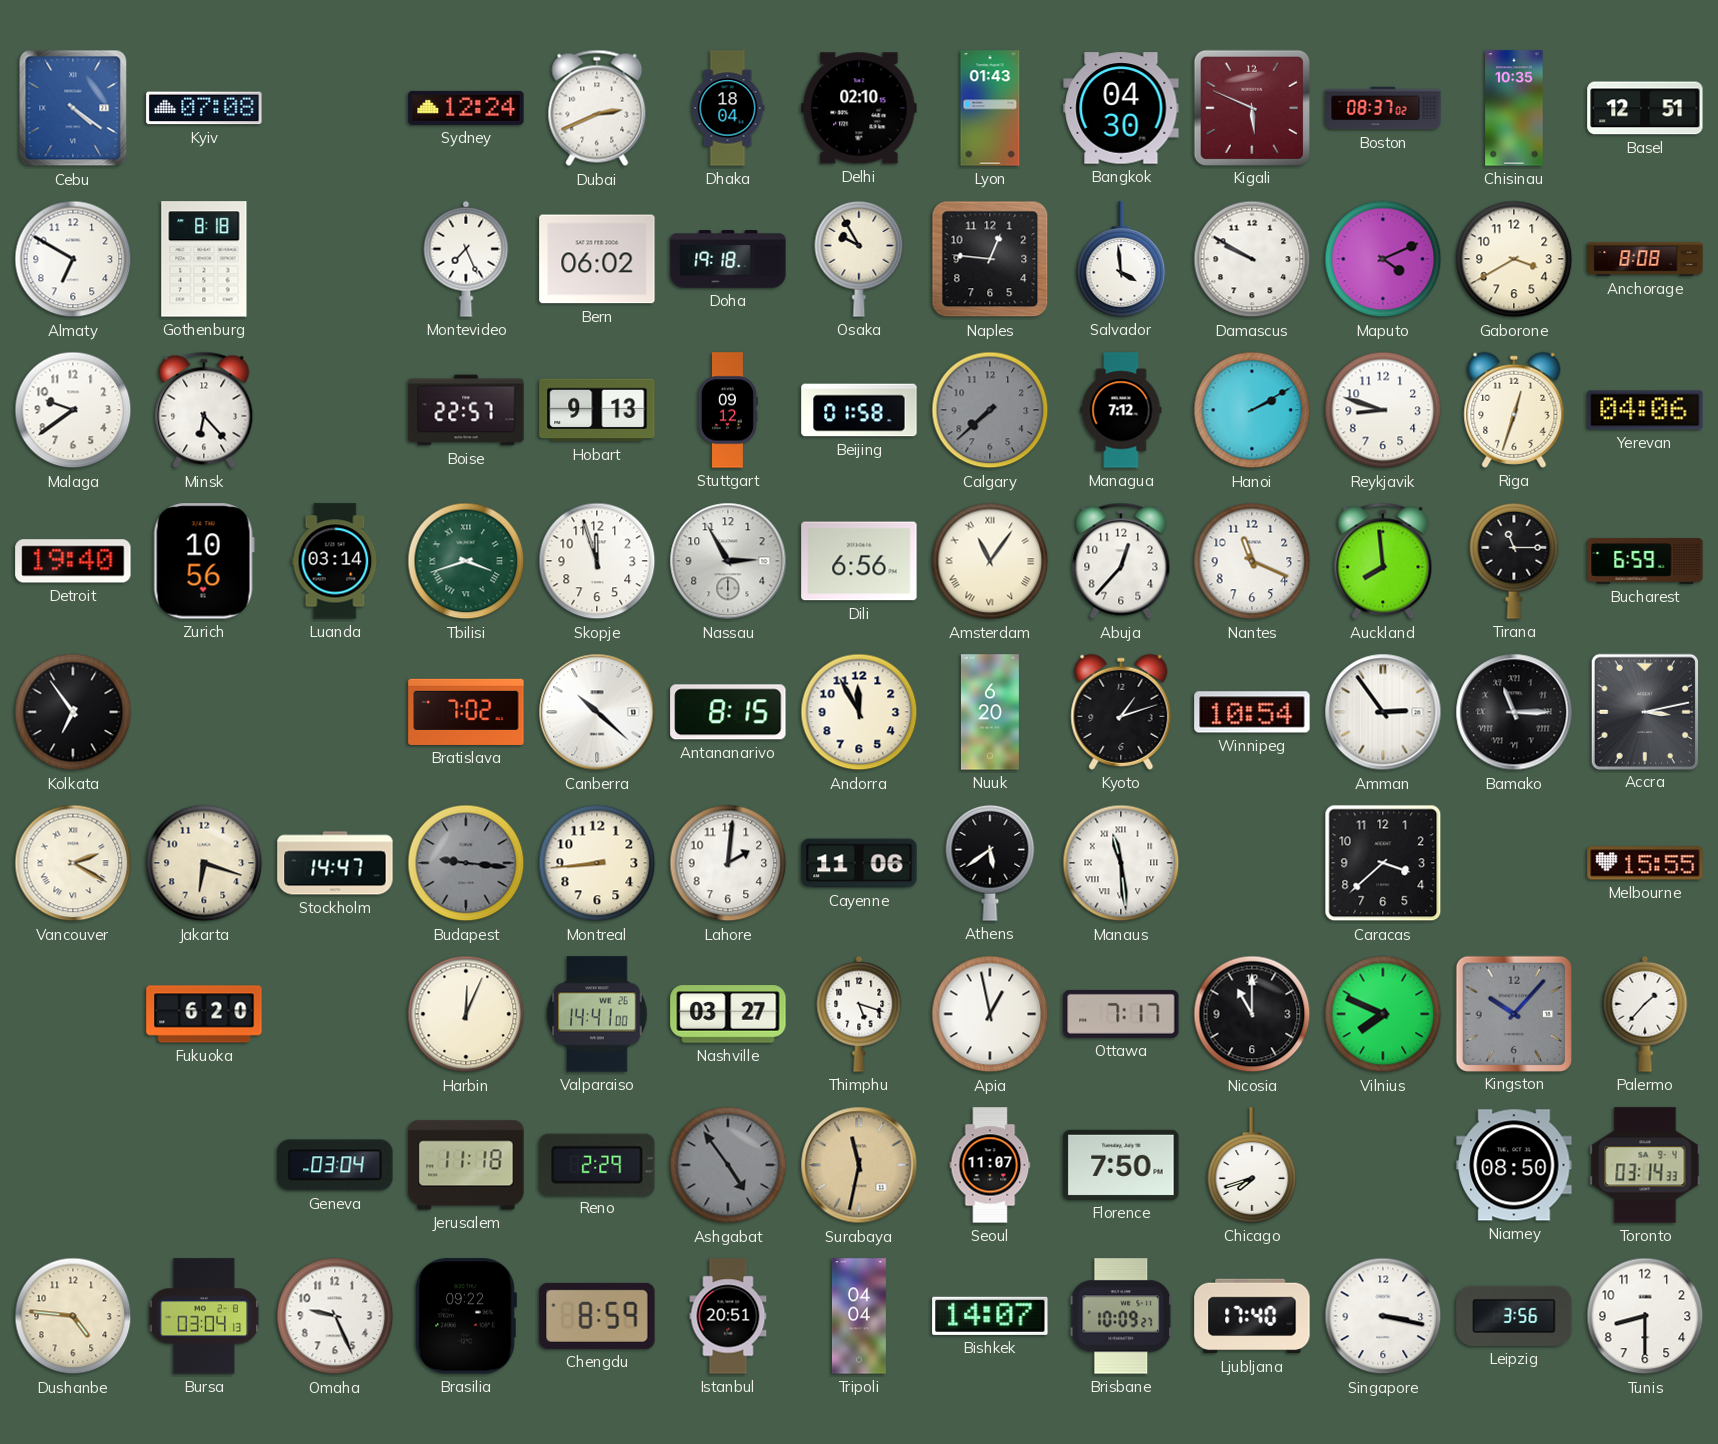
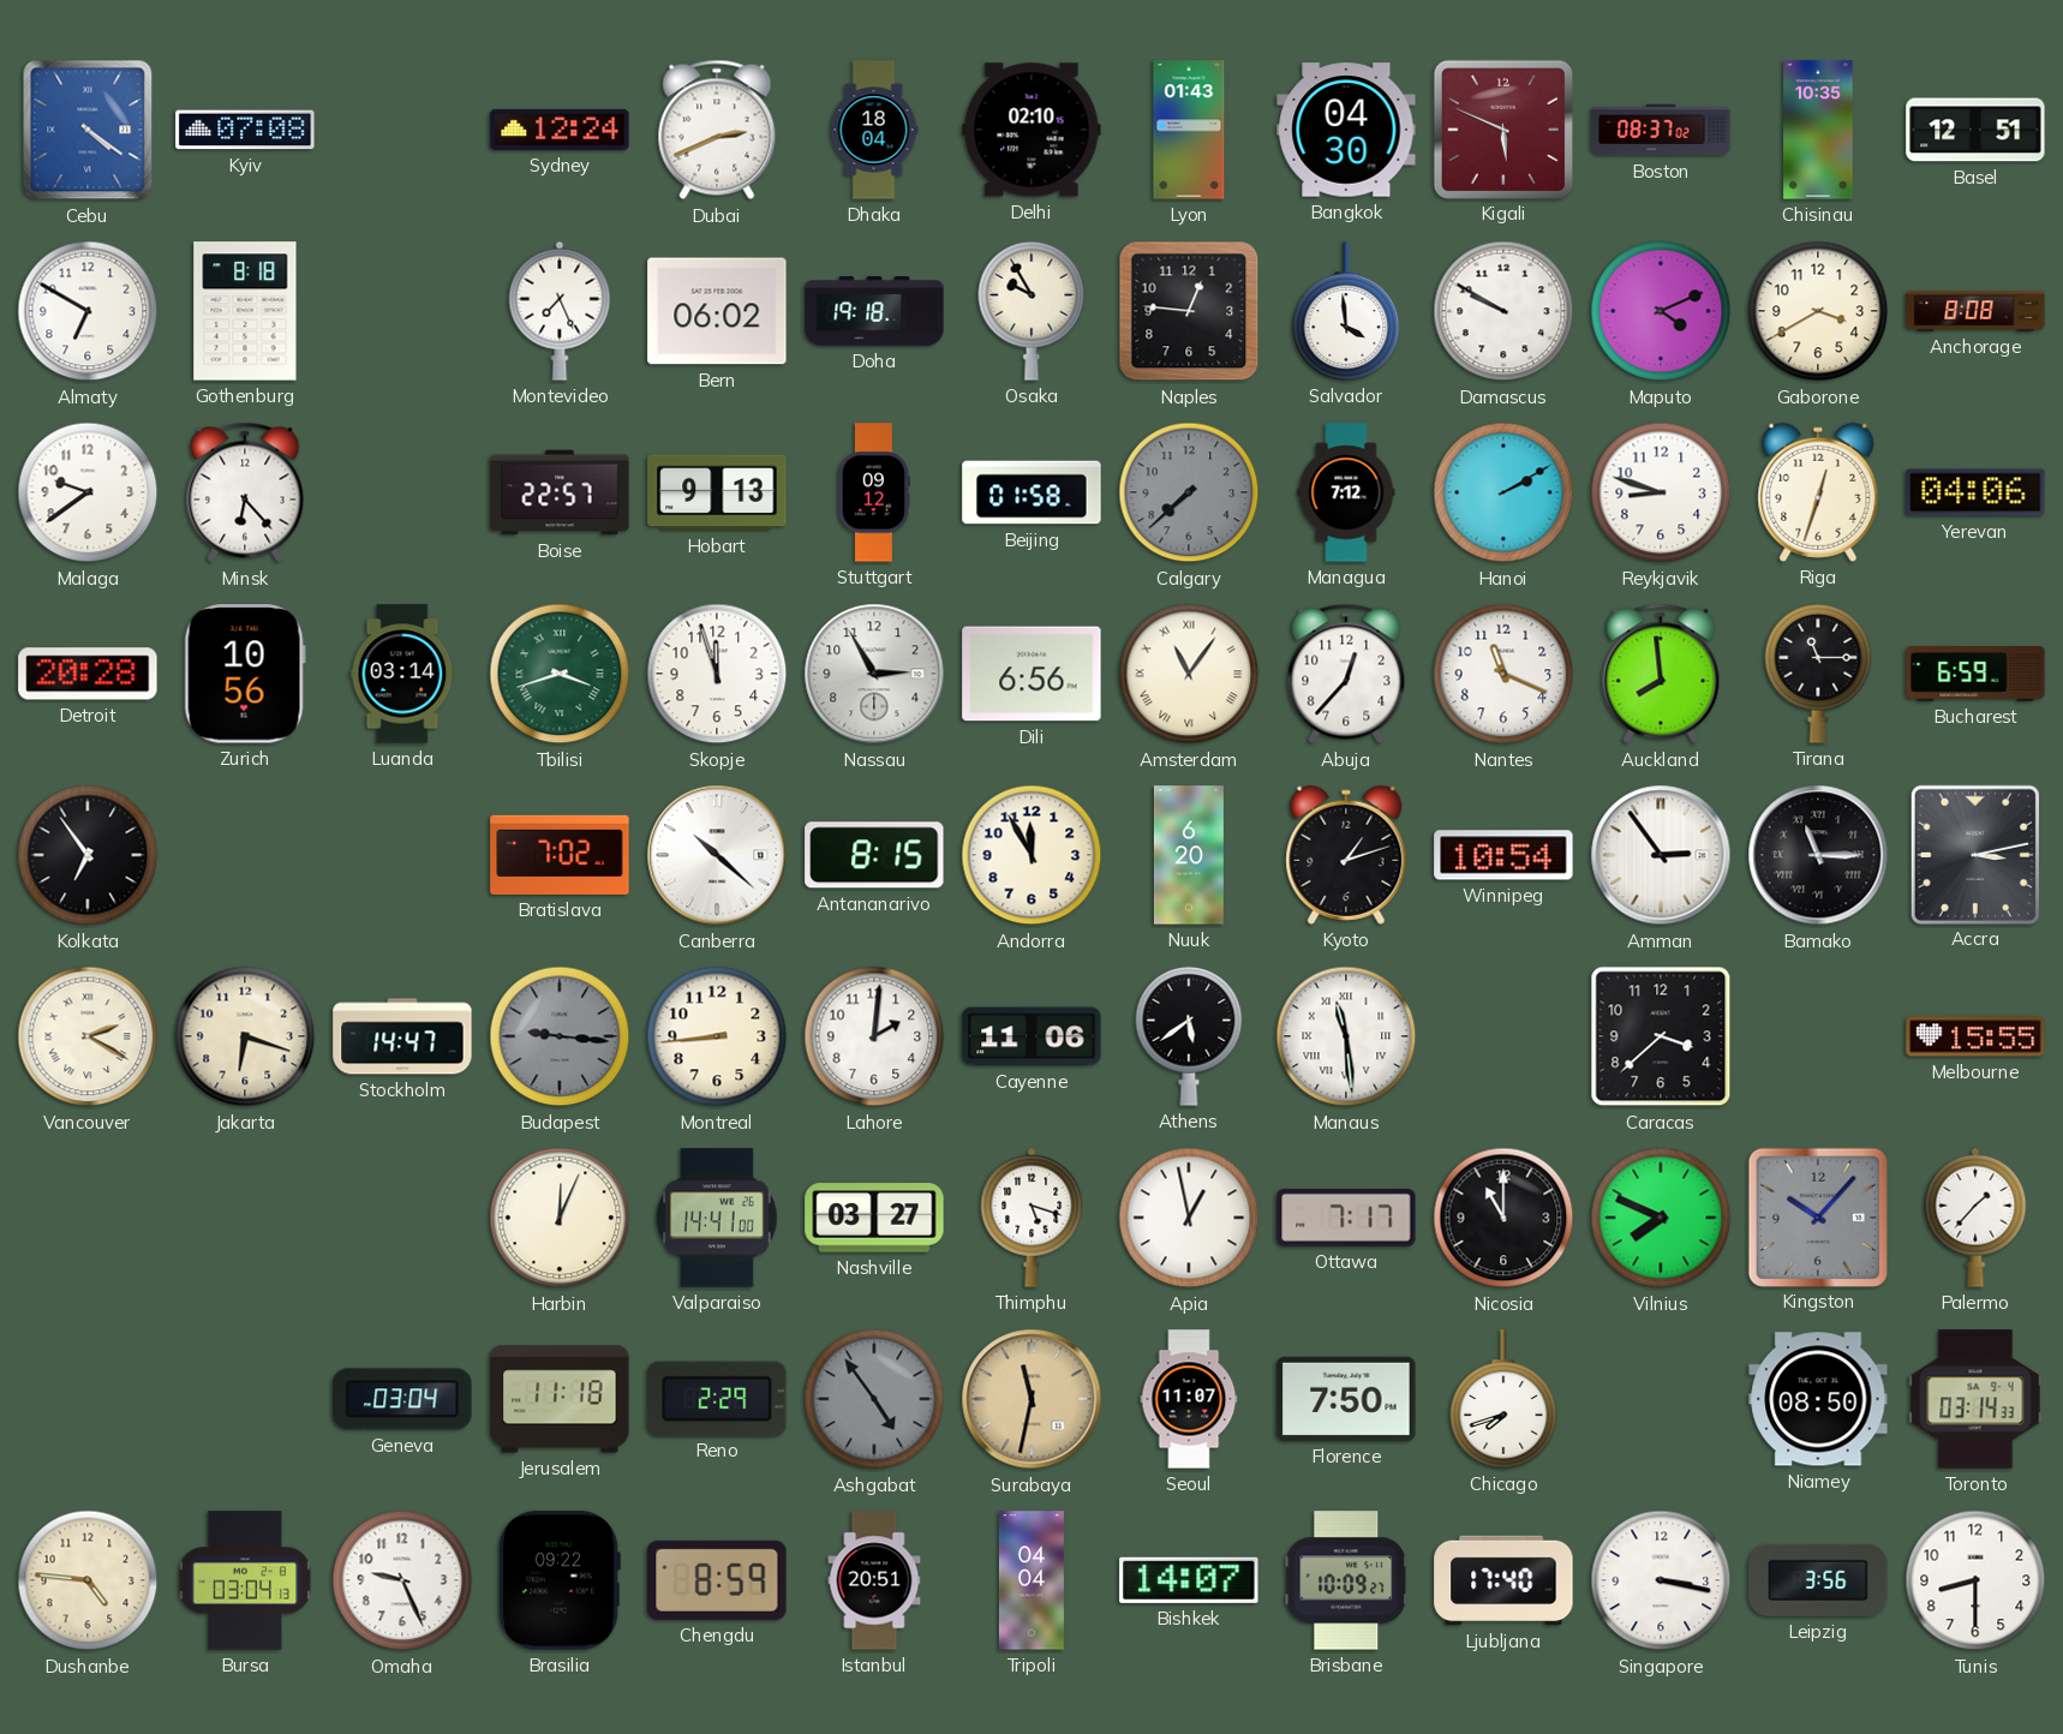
Detroit: 19:40 -> 20:28
Fukuoka: 6:20 -> none
